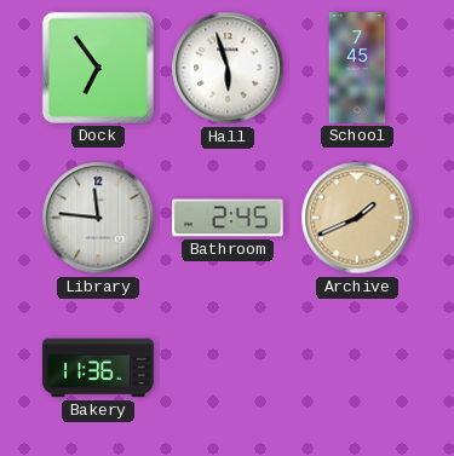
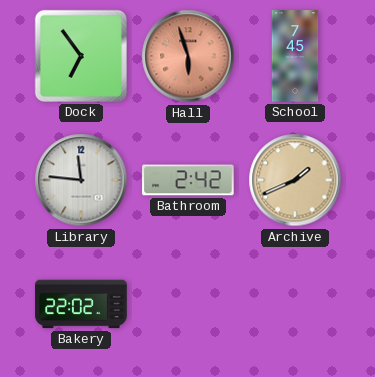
Hall dial: white -> salmon
Bathroom: 2:45 -> 2:42
Bakery: 11:36 -> 22:02
